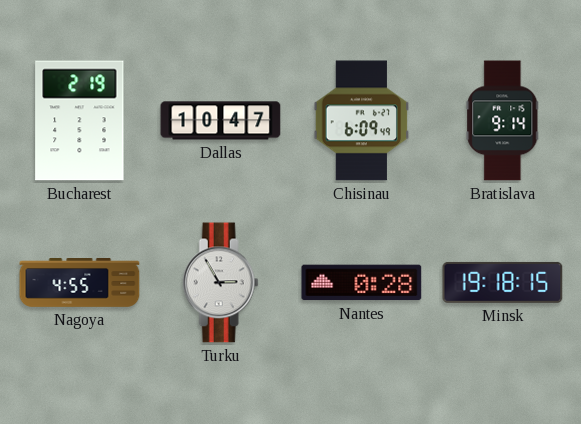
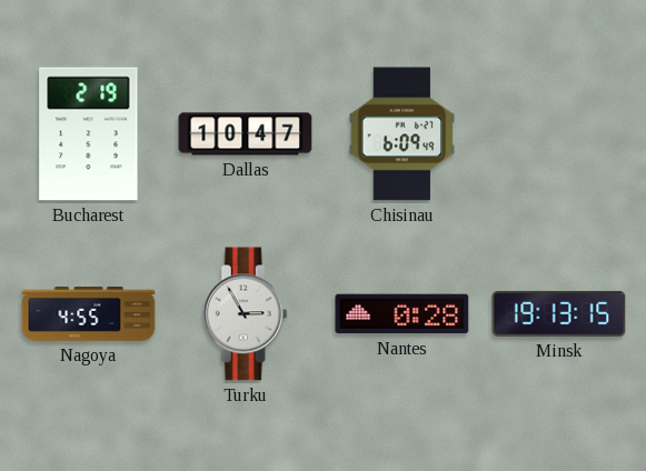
Bratislava: 9:14 -> none
Minsk: 19:18 -> 19:13
